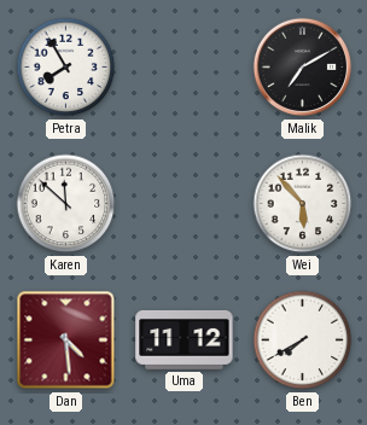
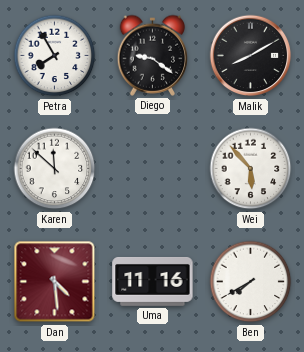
Diego: none -> 9:21
Malik: 7:10 -> 8:10
Uma: 11:12 -> 11:16
